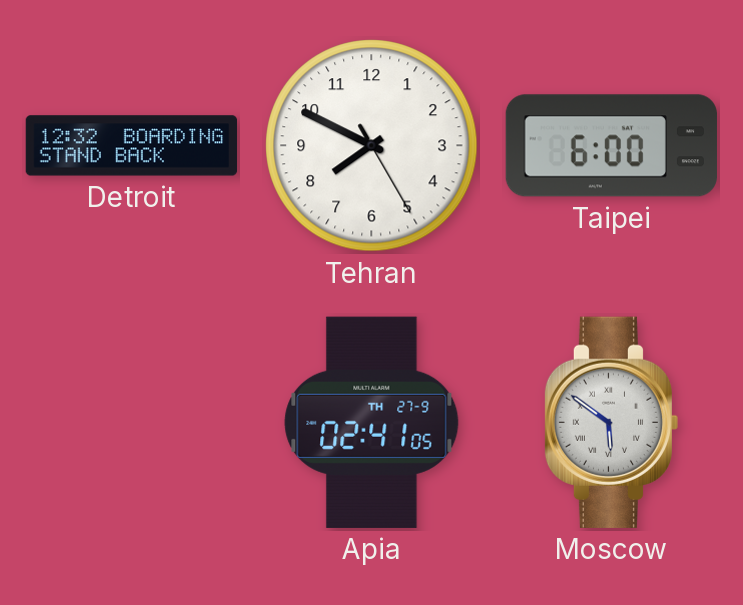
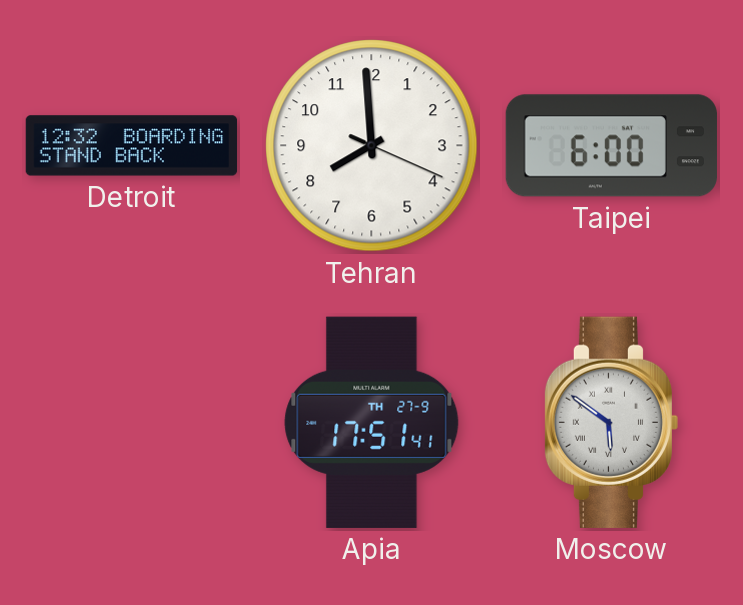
Tehran: 7:49 -> 7:59
Apia: 02:41 -> 17:51
